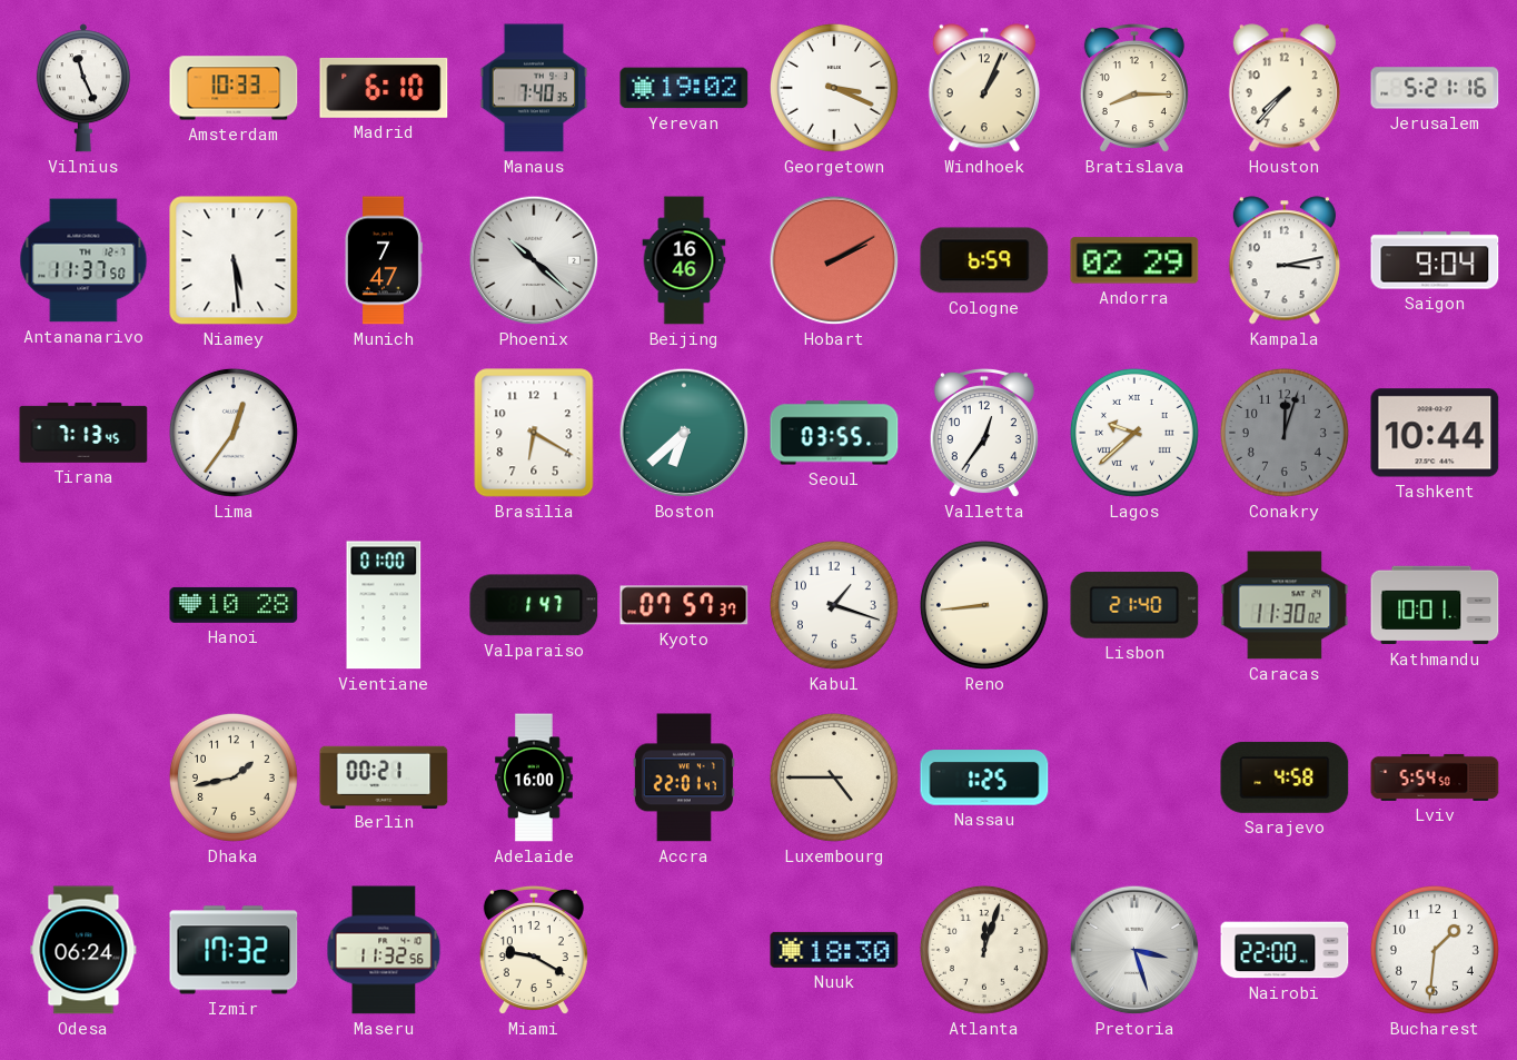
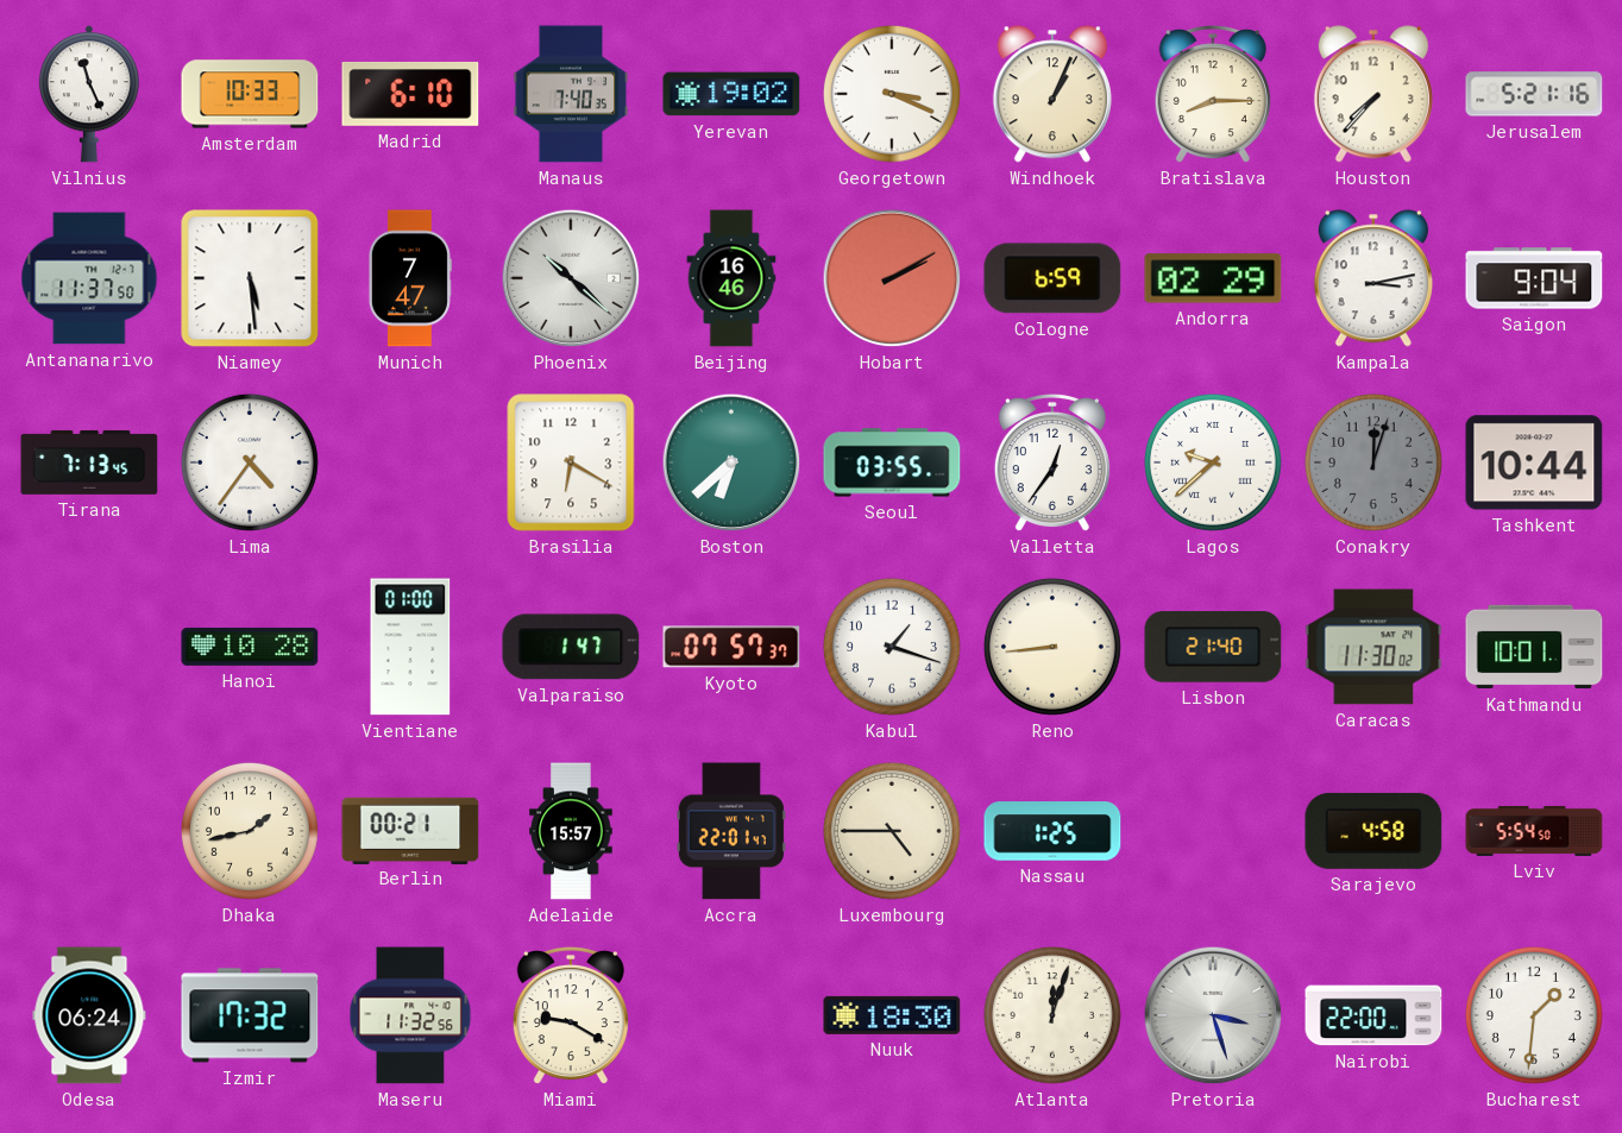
Lima: 12:36 -> 4:36
Adelaide: 16:00 -> 15:57
